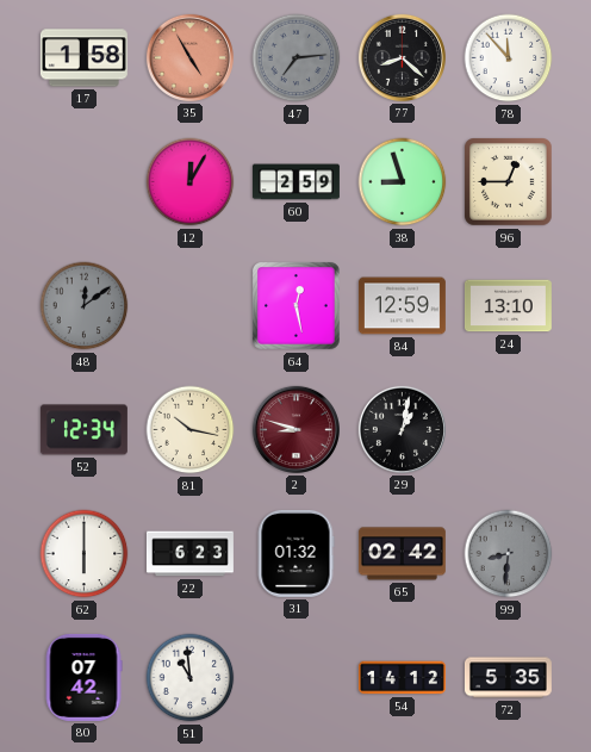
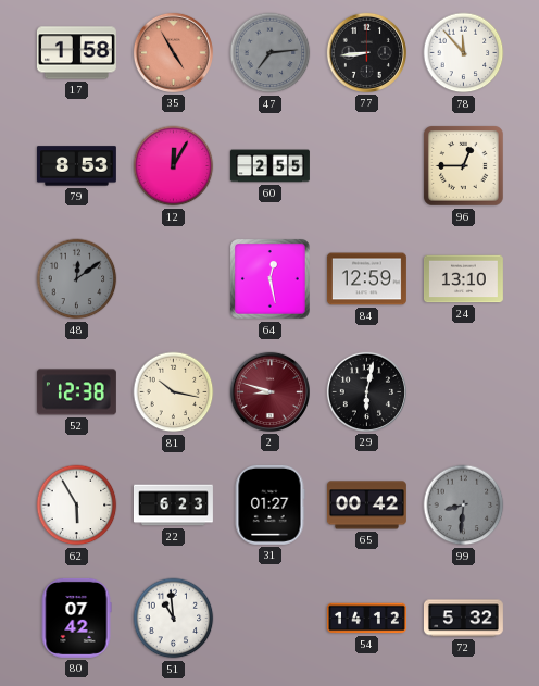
77: 8:22 -> 8:44
79: none -> 8:53
60: 2:59 -> 2:55
38: 8:57 -> none
52: 12:34 -> 12:38
29: 1:02 -> 6:02
62: 6:00 -> 5:55
31: 01:32 -> 01:27
65: 02:42 -> 00:42
72: 5:35 -> 5:32
